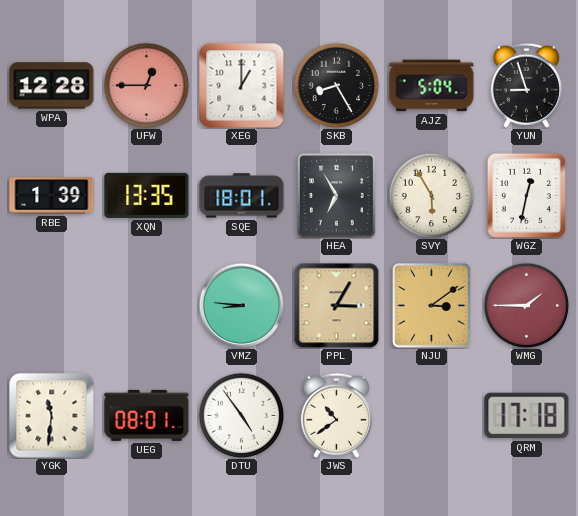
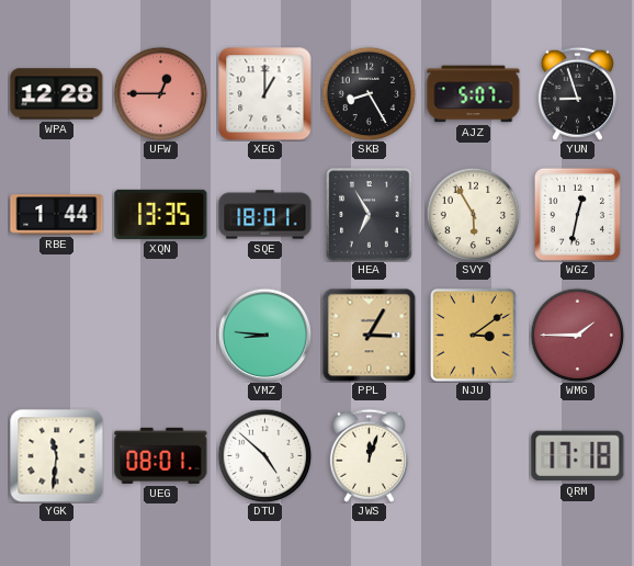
AJZ: 5:04 -> 5:07
RBE: 1:39 -> 1:44
DTU: 4:54 -> 4:52
JWS: 10:39 -> 12:03
